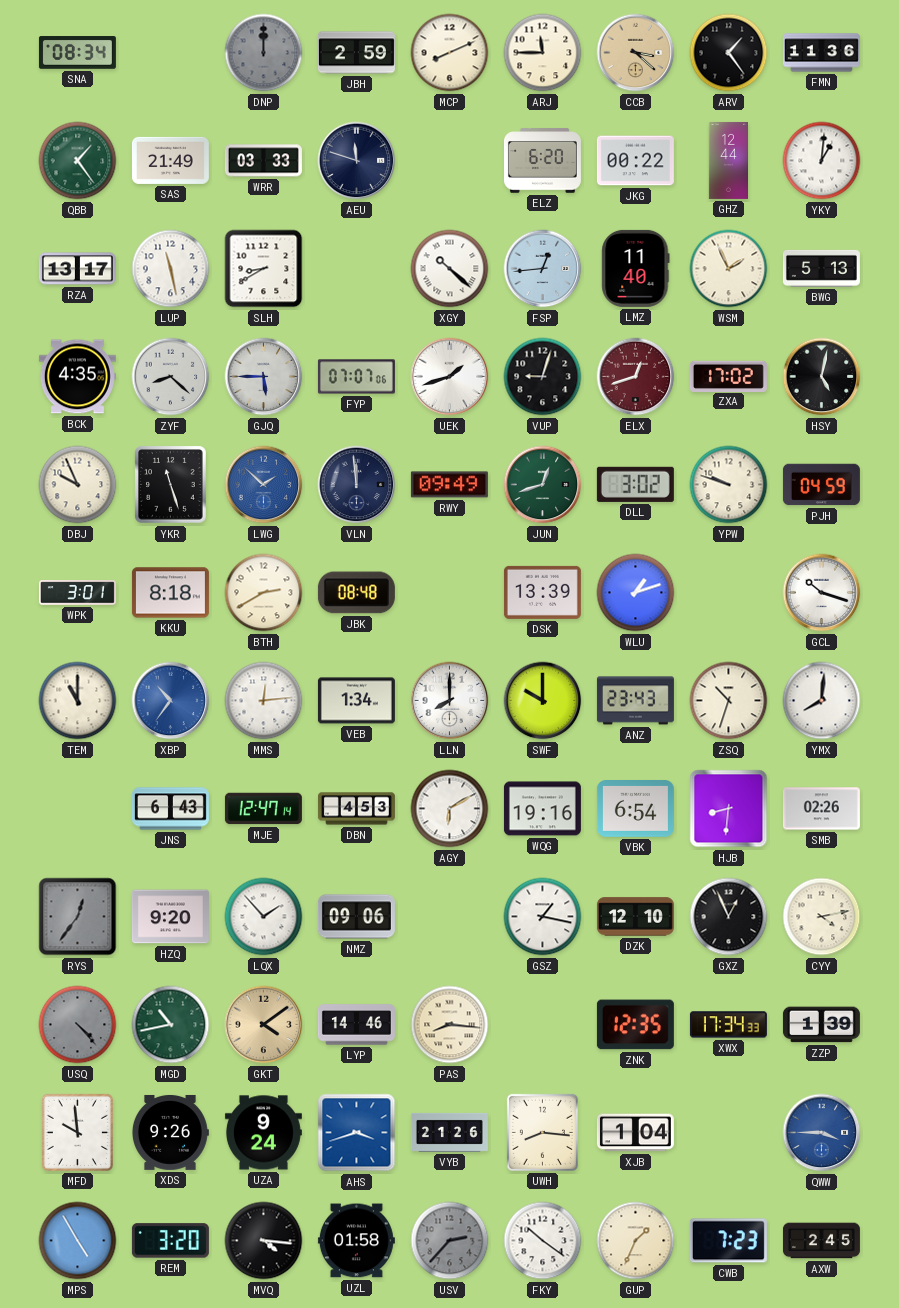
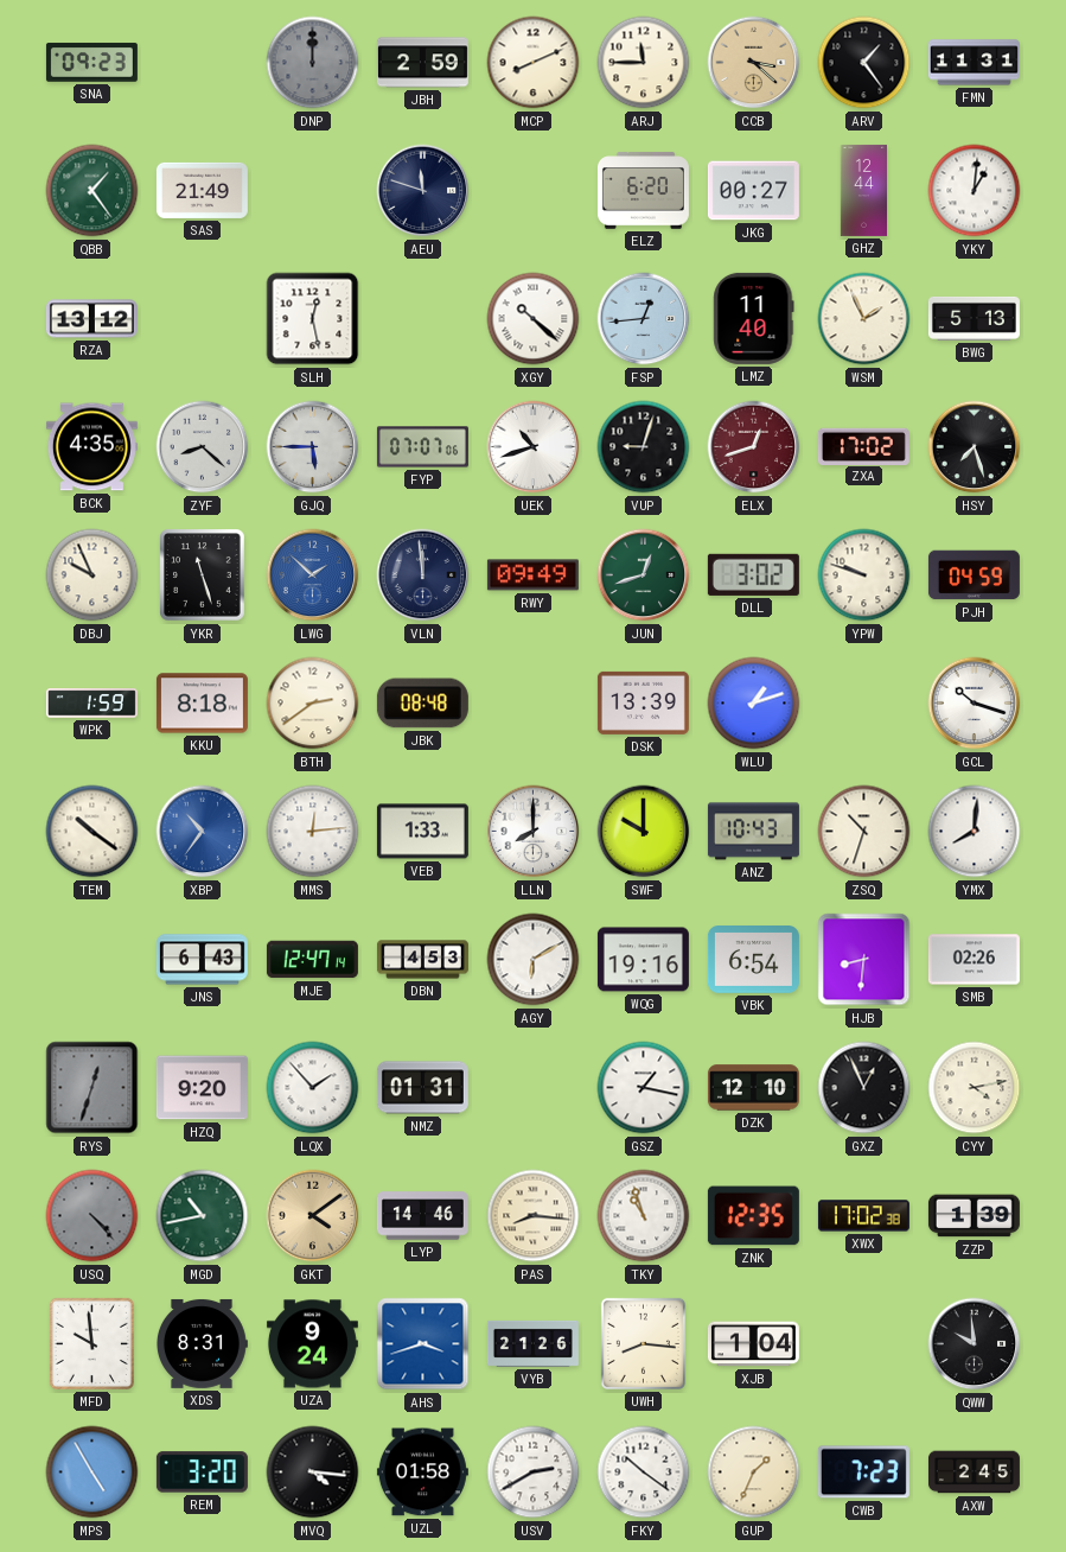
SNA: 08:34 -> 09:23
FMN: 11:36 -> 11:31
WRR: 03:33 -> none
JKG: 00:22 -> 00:27
RZA: 13:17 -> 13:12
LUP: 11:28 -> none
SLH: 8:40 -> 12:28
UEK: 1:42 -> 10:42
HSY: 5:02 -> 7:27
WPK: 3:01 -> 1:59
BTH: 2:40 -> 2:39
TEM: 11:00 -> 10:21
VEB: 1:34 -> 1:33
ANZ: 23:43 -> 10:43
RYS: 12:36 -> 12:33
NMZ: 09:06 -> 01:31
TKY: none -> 10:57
XWX: 17:34 -> 17:02
XDS: 9:26 -> 8:31
QWW: 3:45 -> 9:59
QWW dial: blue -> black
USV: 2:37 -> 2:40
USV dial: grey -> white
